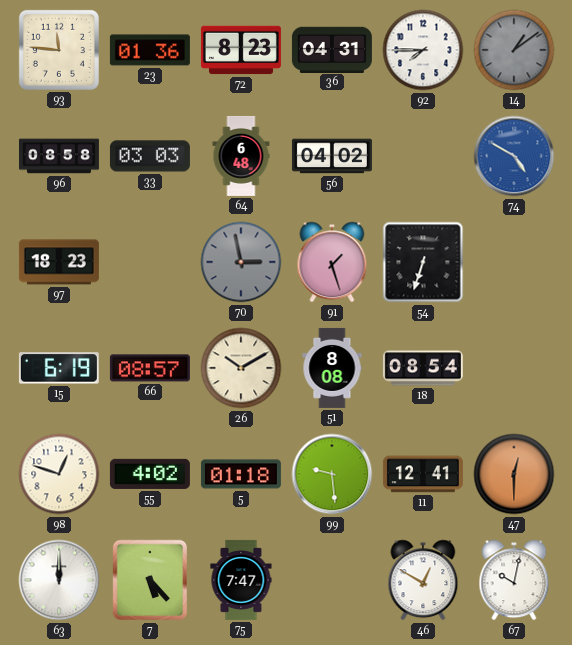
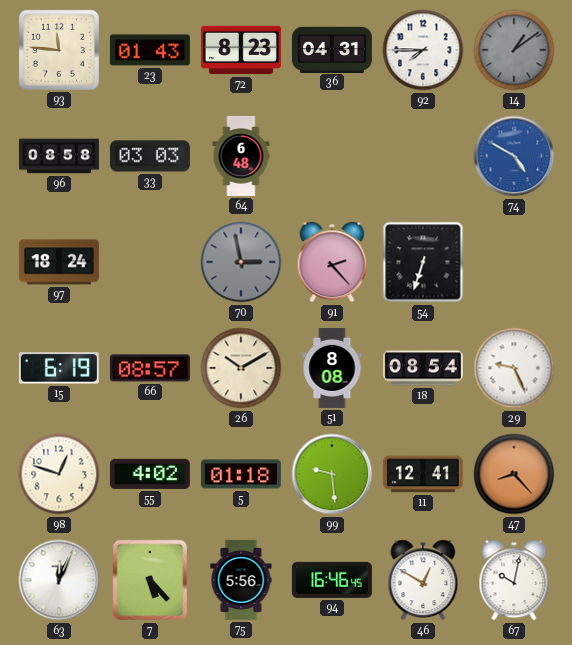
23: 01:36 -> 01:43
56: 04:02 -> none
97: 18:23 -> 18:24
91: 1:27 -> 2:23
29: none -> 9:26
47: 12:30 -> 8:23
63: 12:00 -> 12:04
75: 7:47 -> 5:56
94: none -> 16:46
